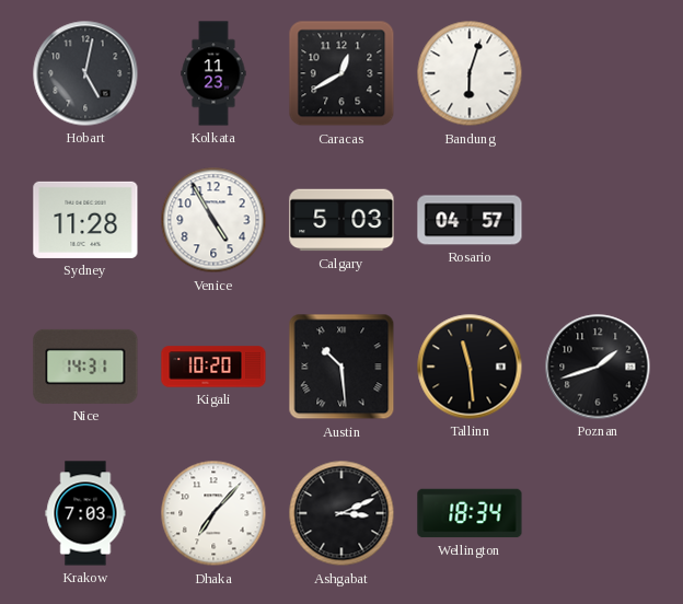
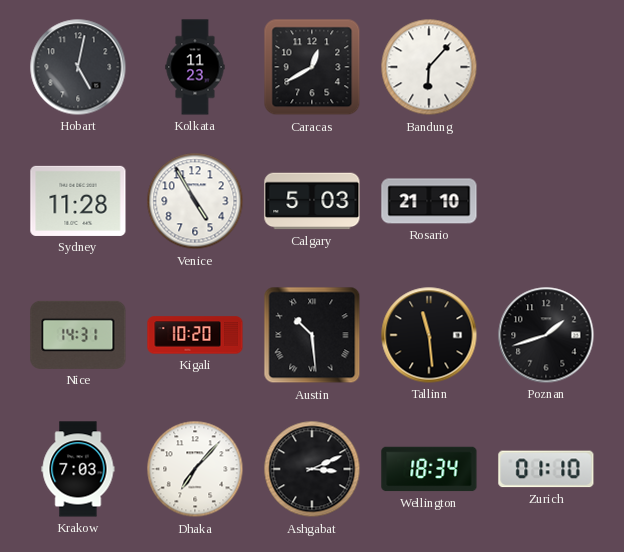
Bandung: 6:03 -> 6:07
Rosario: 04:57 -> 21:10
Zurich: none -> 01:10
